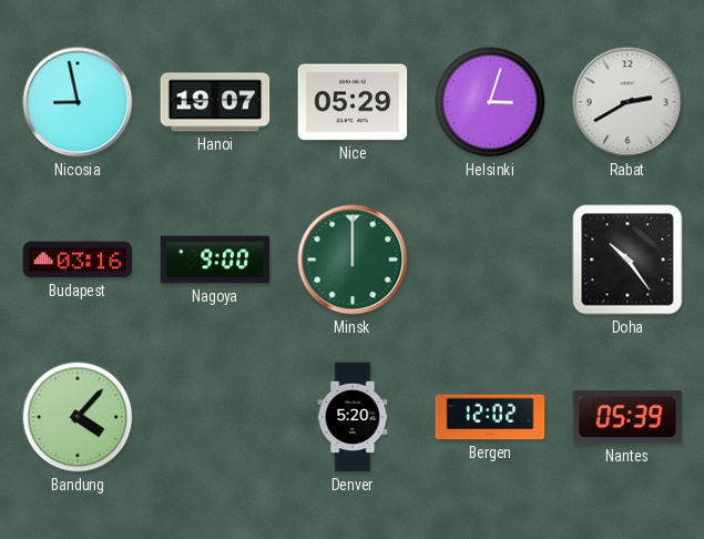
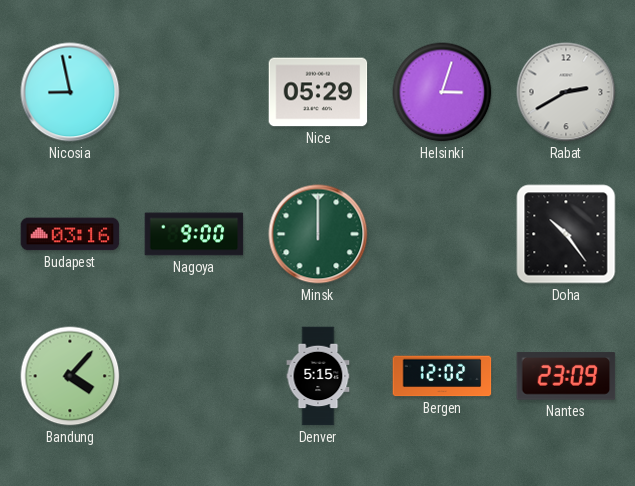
Hanoi: 19:07 -> none
Denver: 5:20 -> 5:15
Nantes: 05:39 -> 23:09
